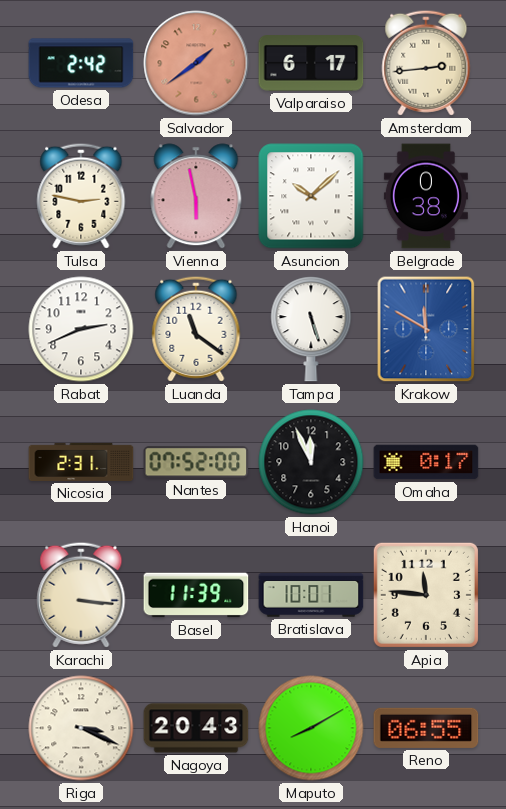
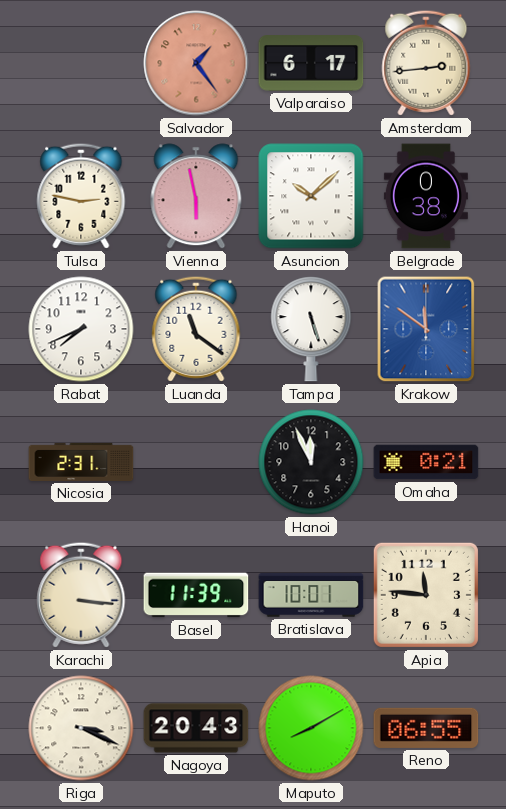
Odesa: 2:42 -> none
Salvador: 1:39 -> 1:24
Rabat: 2:41 -> 7:41
Krakow: 11:50 -> 11:51
Nantes: 07:52 -> none
Omaha: 0:17 -> 0:21
